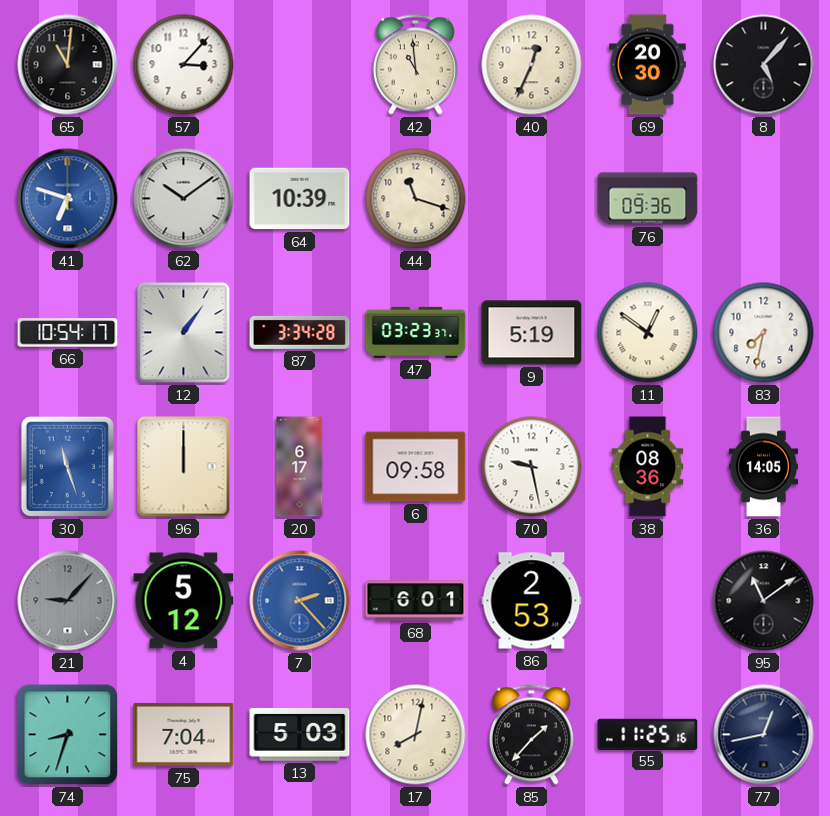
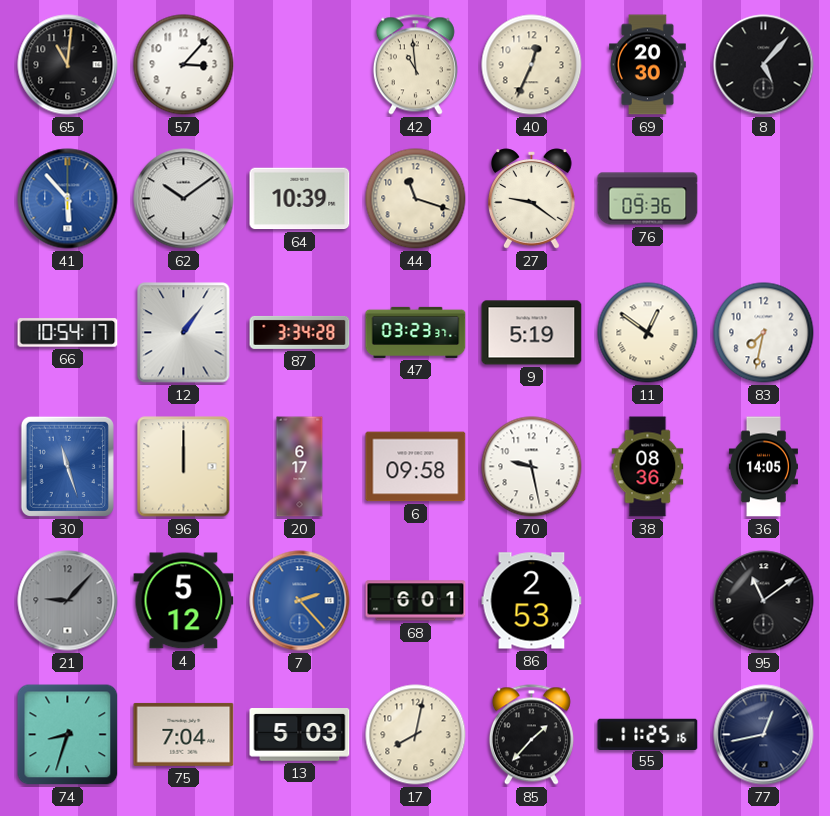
41: 6:48 -> 5:53
27: none -> 9:21
